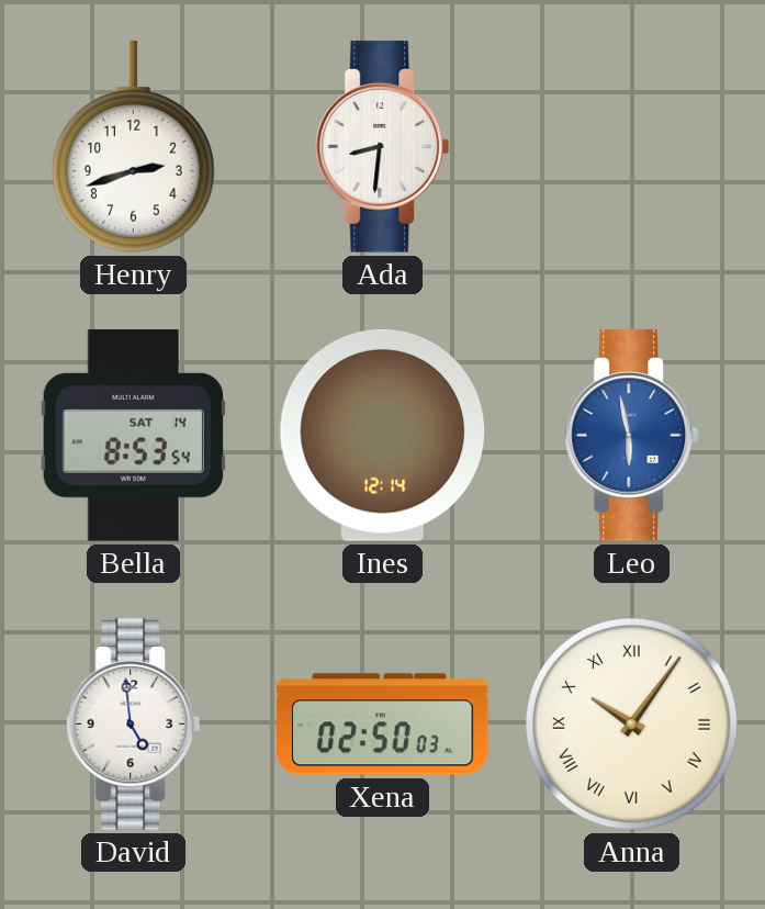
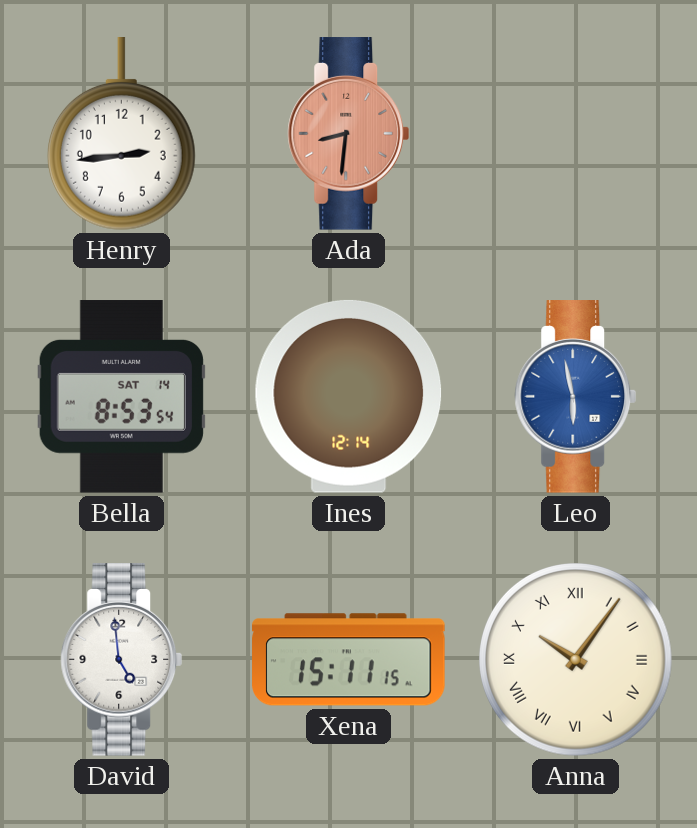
Henry: 2:42 -> 2:44
Ada dial: white -> salmon
Xena: 02:50 -> 15:11
